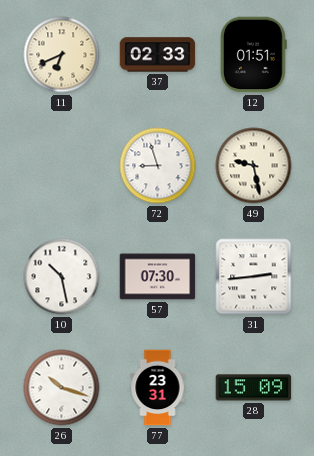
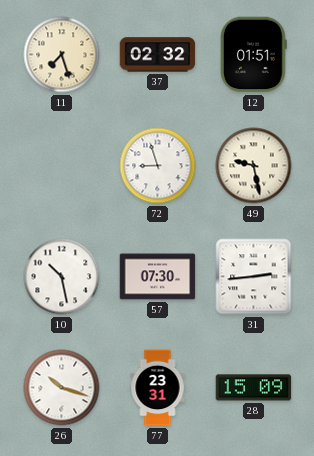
11: 6:41 -> 7:27
37: 02:33 -> 02:32
